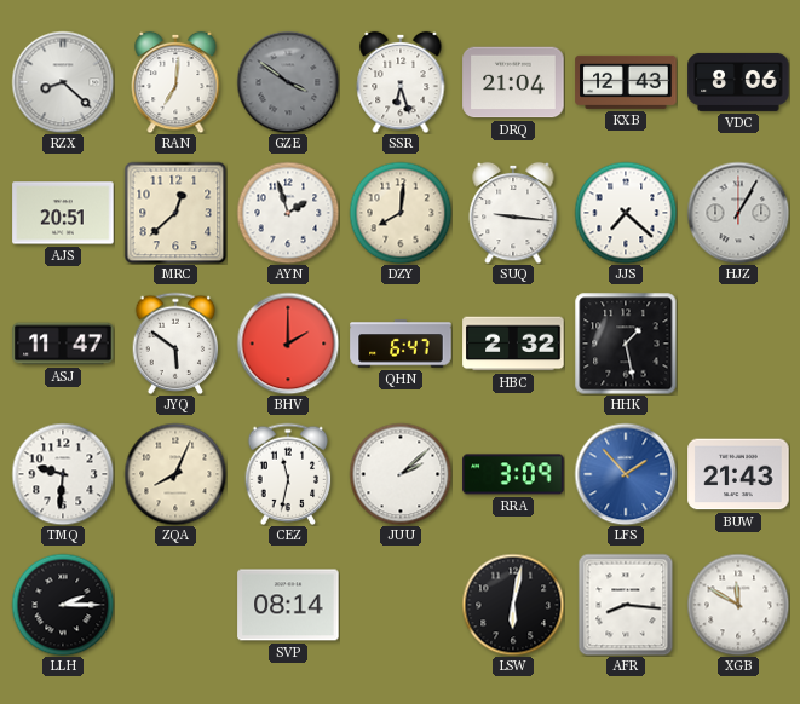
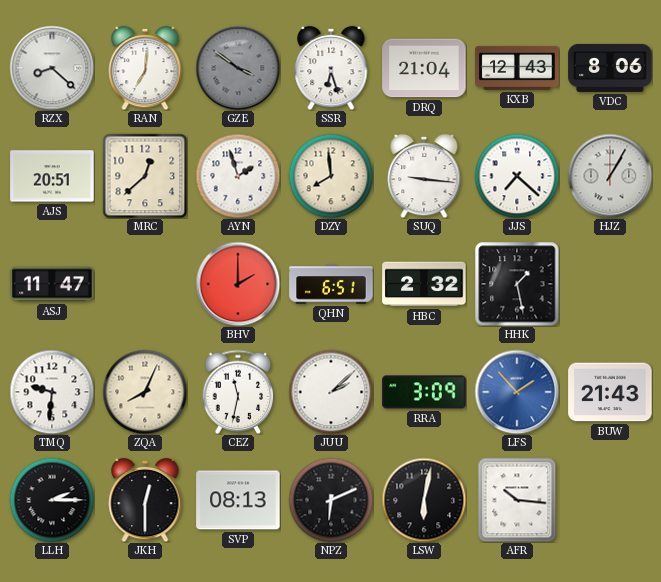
DZY: 8:01 -> 7:59
JYQ: 5:51 -> none
QHN: 6:47 -> 6:51
JKH: none -> 12:30
SVP: 08:14 -> 08:13
NPZ: none -> 6:11
AFR: 8:16 -> 10:16
XGB: 11:50 -> none
